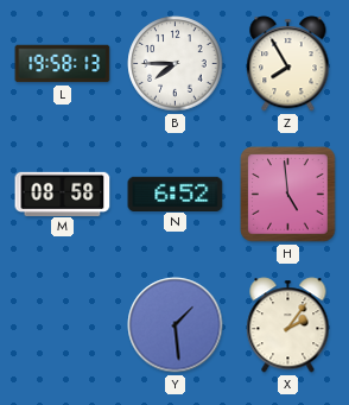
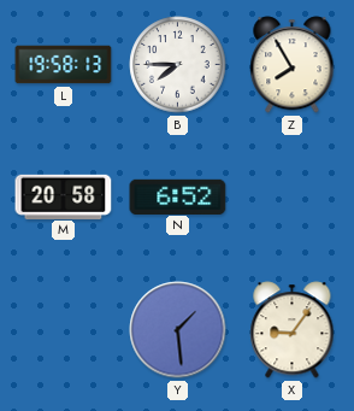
M: 08:58 -> 20:58
H: 4:59 -> none
X: 2:06 -> 9:06
